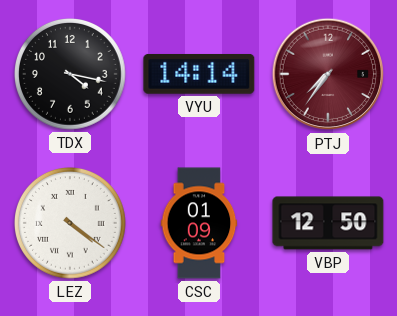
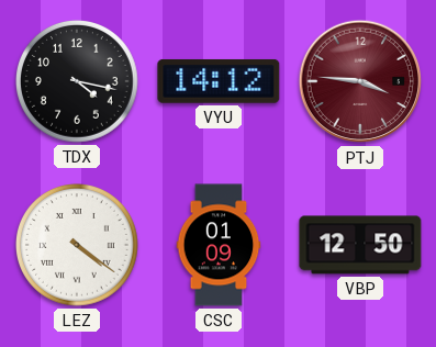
VYU: 14:14 -> 14:12
PTJ: 7:36 -> 3:46
